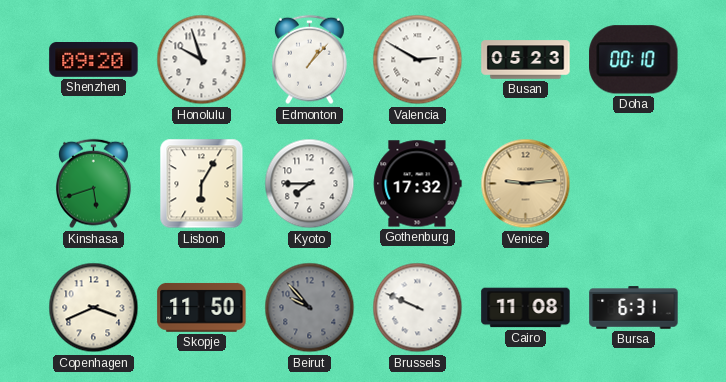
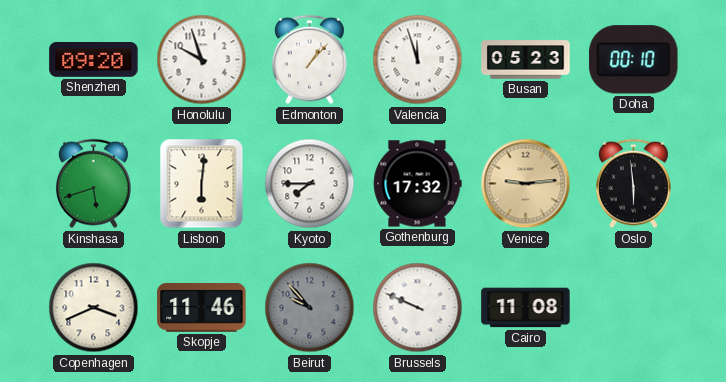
Valencia: 2:50 -> 11:57
Lisbon: 6:05 -> 6:01
Oslo: none -> 5:59
Skopje: 11:50 -> 11:46
Bursa: 6:31 -> none
